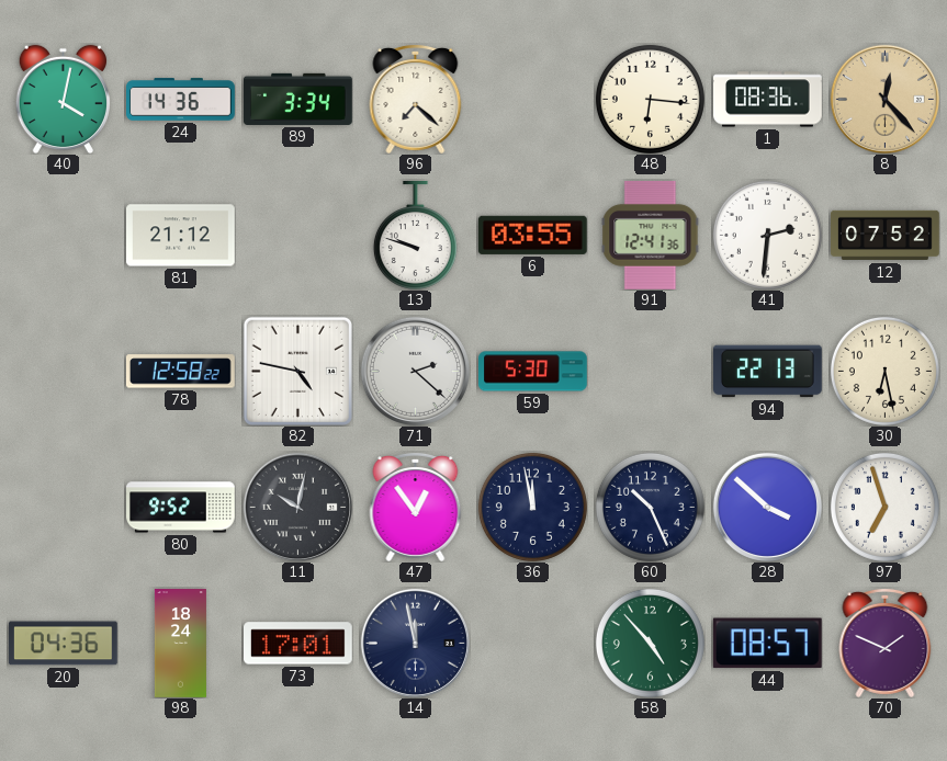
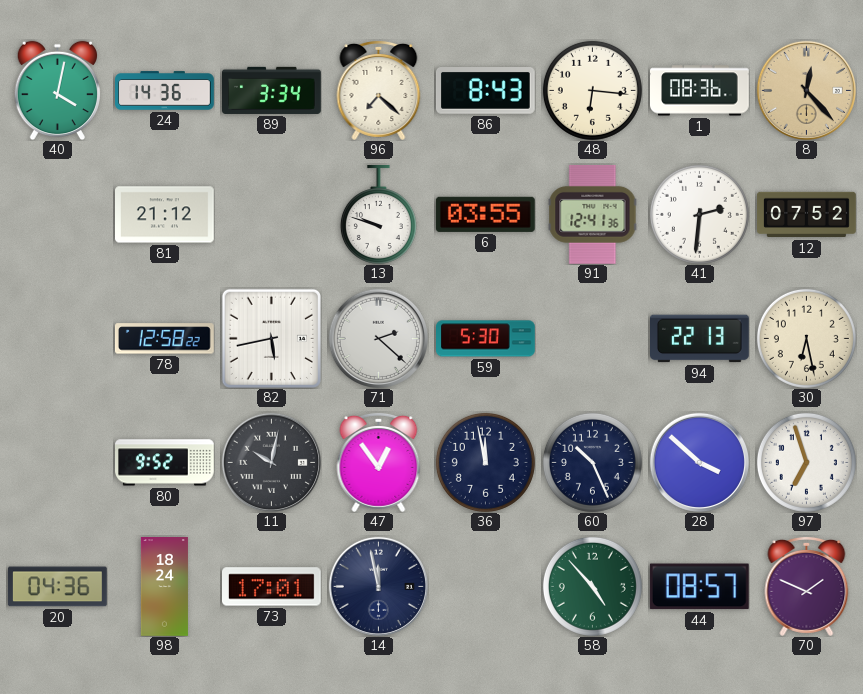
86: none -> 8:43
82: 4:47 -> 5:43
